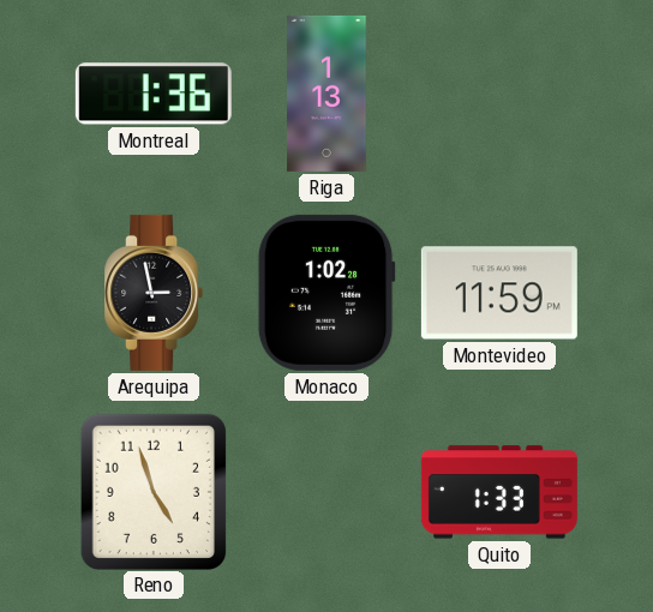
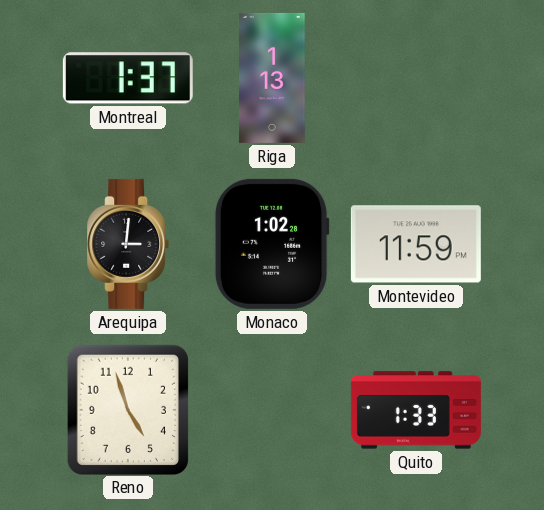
Montreal: 1:36 -> 1:37
Arequipa: 2:58 -> 3:01
